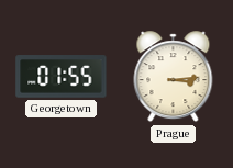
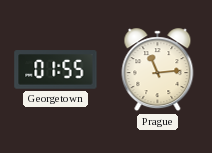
Prague: 3:14 -> 11:14
